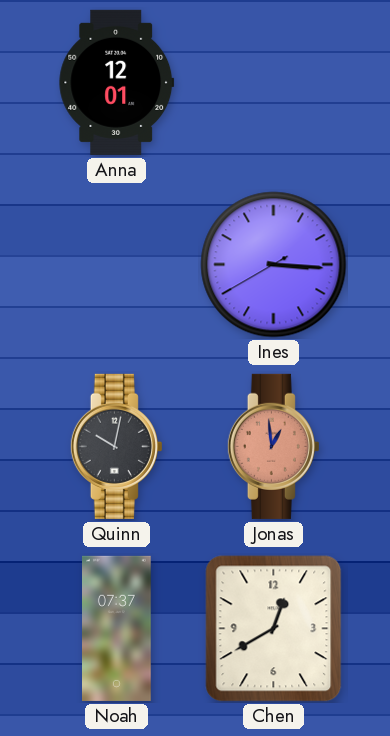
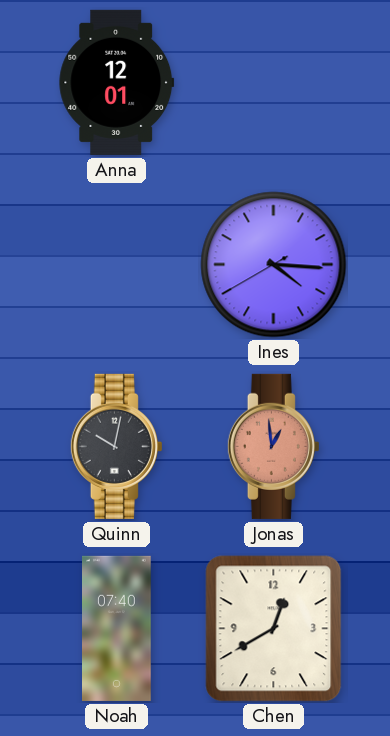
Ines: 3:15 -> 4:15
Noah: 07:37 -> 07:40
